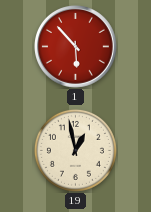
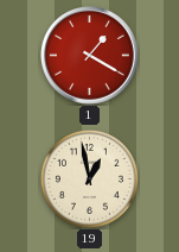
1: 5:53 -> 1:20
